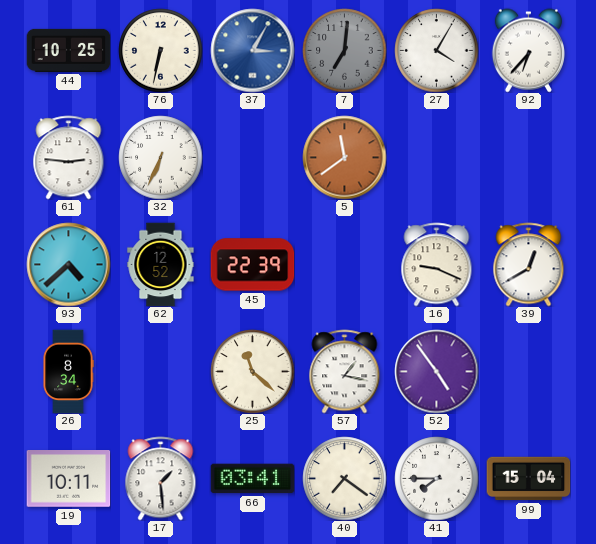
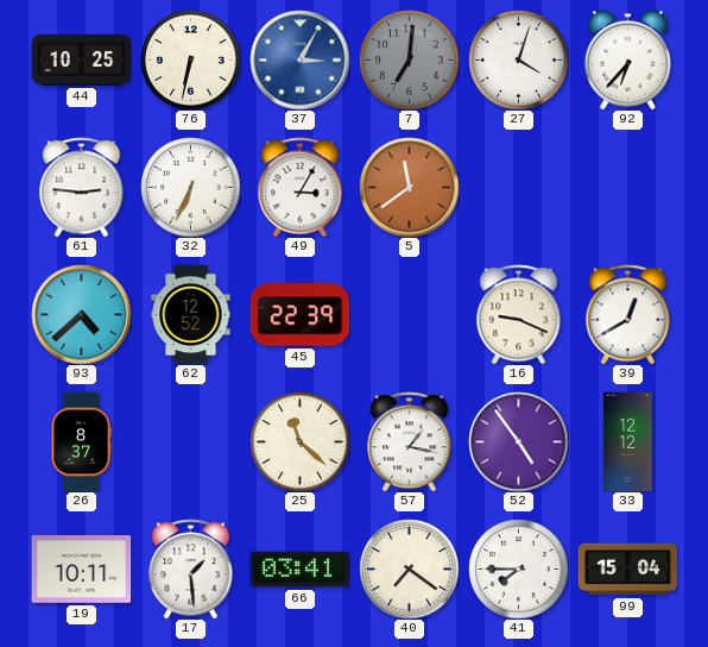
27: 4:05 -> 4:03
49: none -> 3:05
26: 8:34 -> 8:37
33: none -> 12:12
